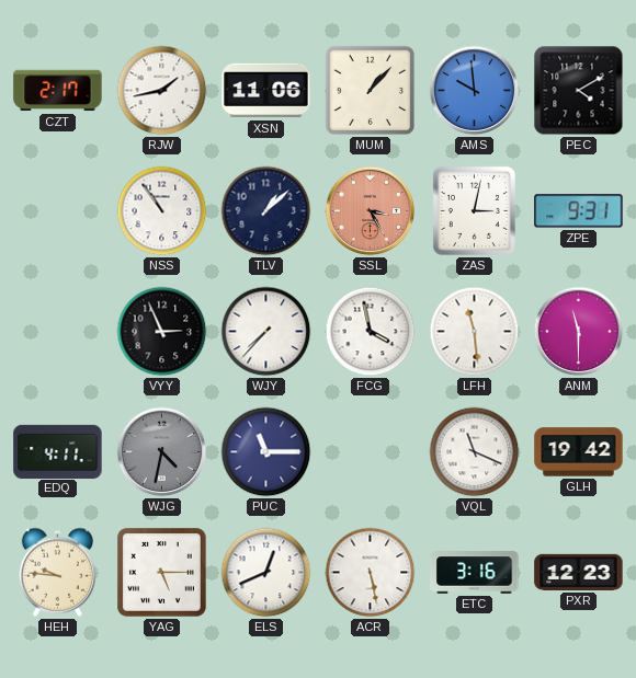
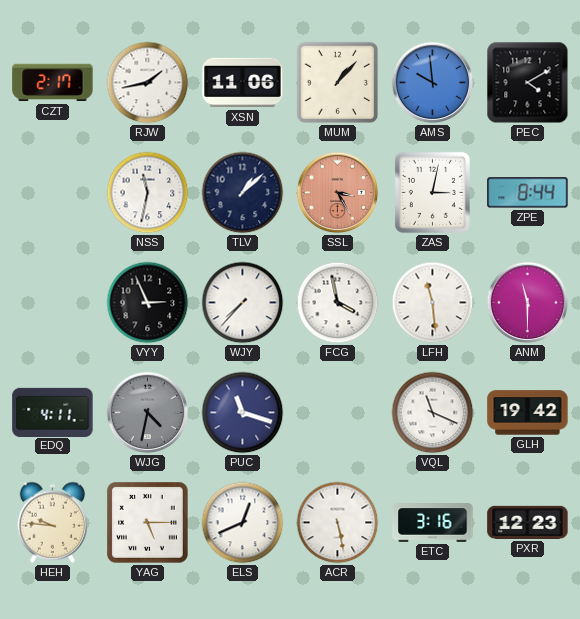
NSS: 10:54 -> 11:32
ZPE: 9:31 -> 8:44
PUC: 11:15 -> 11:18
